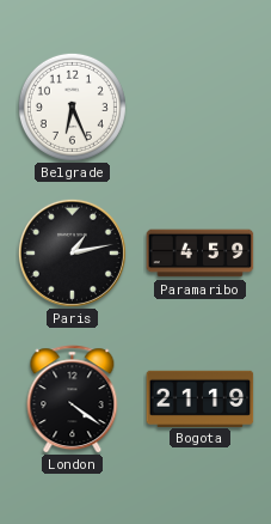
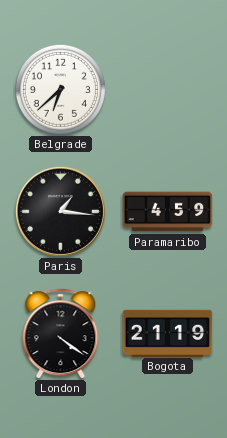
Belgrade: 6:26 -> 6:38
Paris: 1:13 -> 1:16
